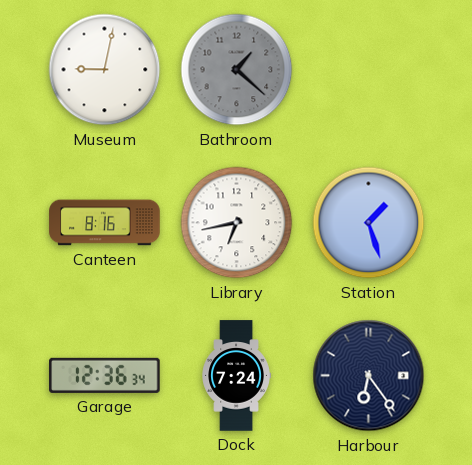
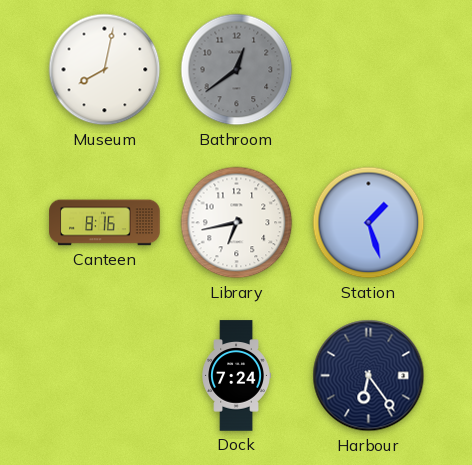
Museum: 9:02 -> 8:02
Bathroom: 1:22 -> 12:39
Garage: 12:36 -> none
